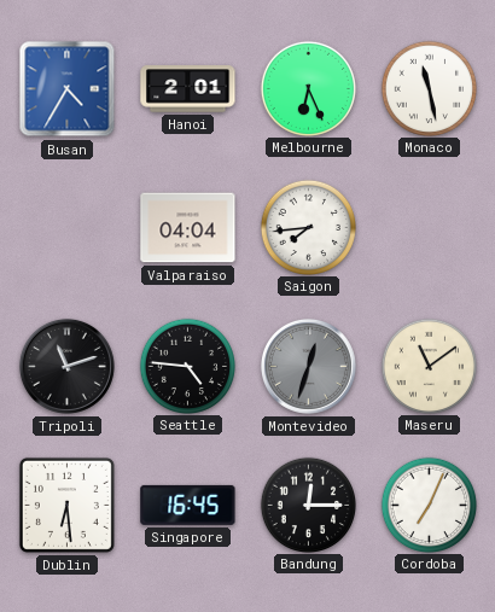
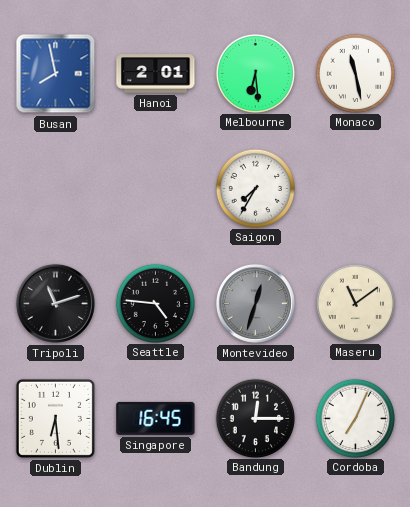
Busan: 4:35 -> 7:58
Melbourne: 6:26 -> 6:29
Valparaiso: 04:04 -> none
Saigon: 7:44 -> 7:35
